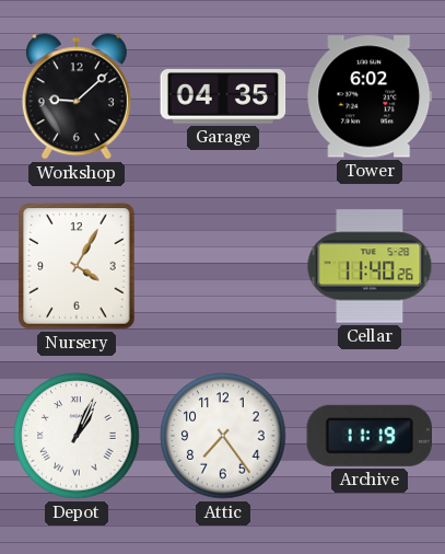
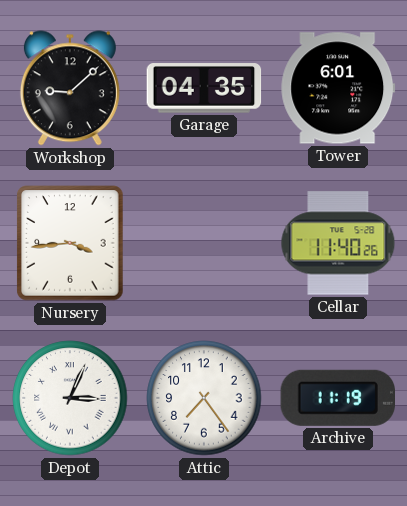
Tower: 6:02 -> 6:01
Nursery: 4:05 -> 3:44
Depot: 1:04 -> 3:04
